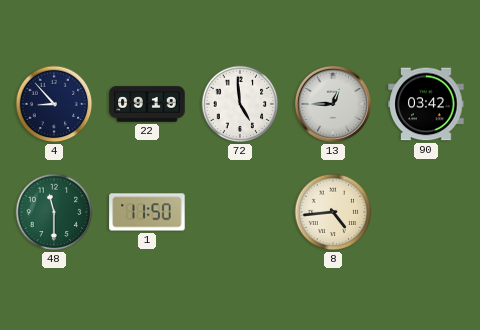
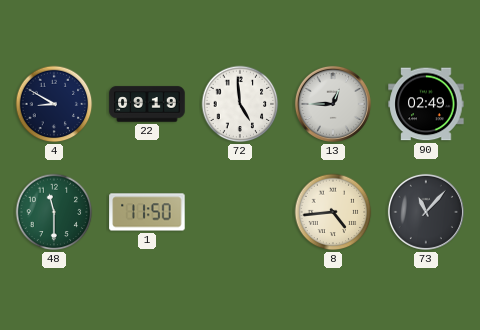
4: 8:53 -> 8:50
90: 03:42 -> 02:49
73: none -> 11:07
